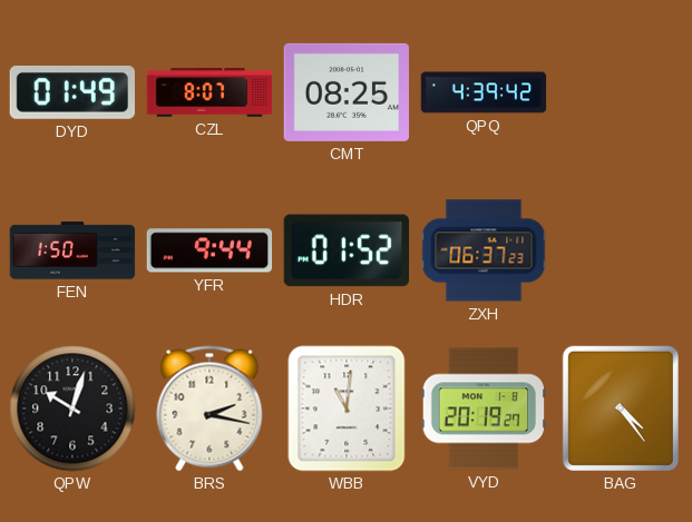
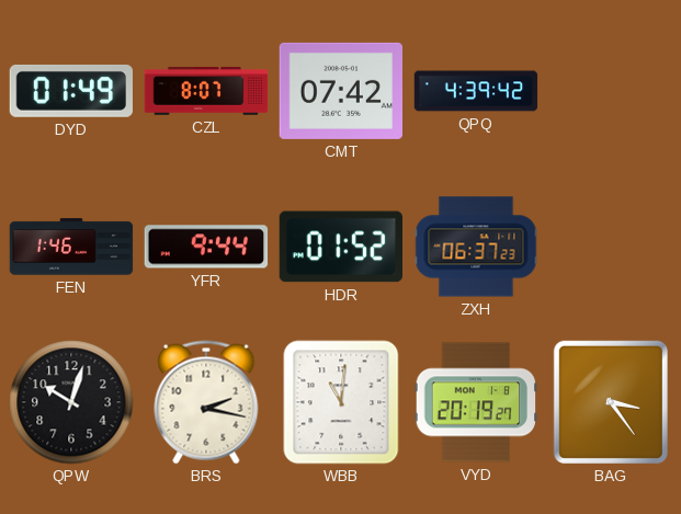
CMT: 08:25 -> 07:42
FEN: 1:50 -> 1:46
BAG: 4:24 -> 3:24
